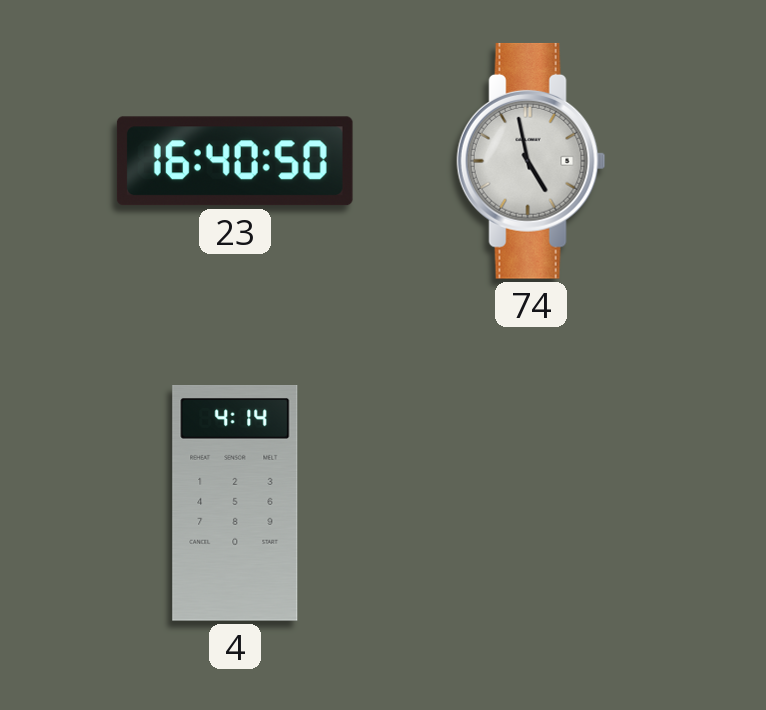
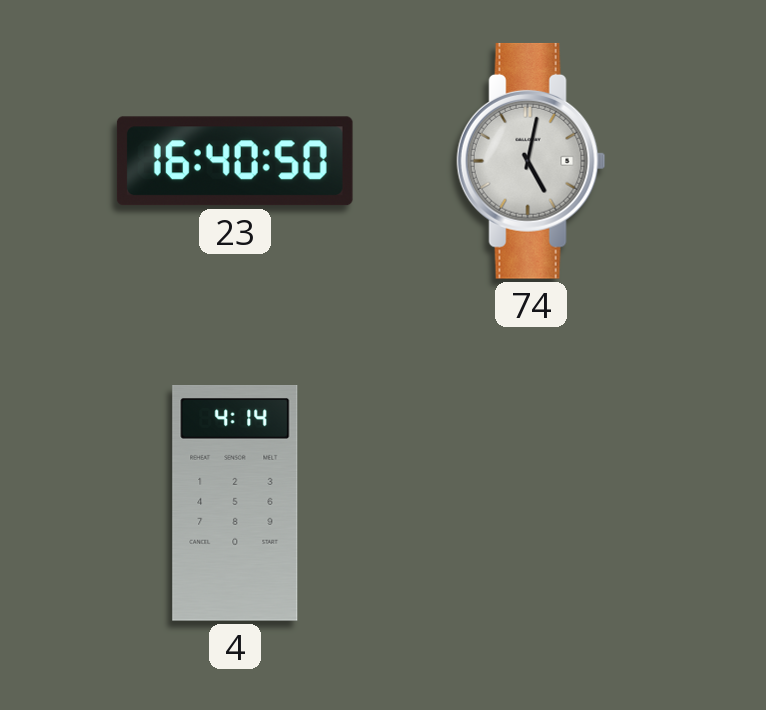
74: 4:58 -> 5:02
